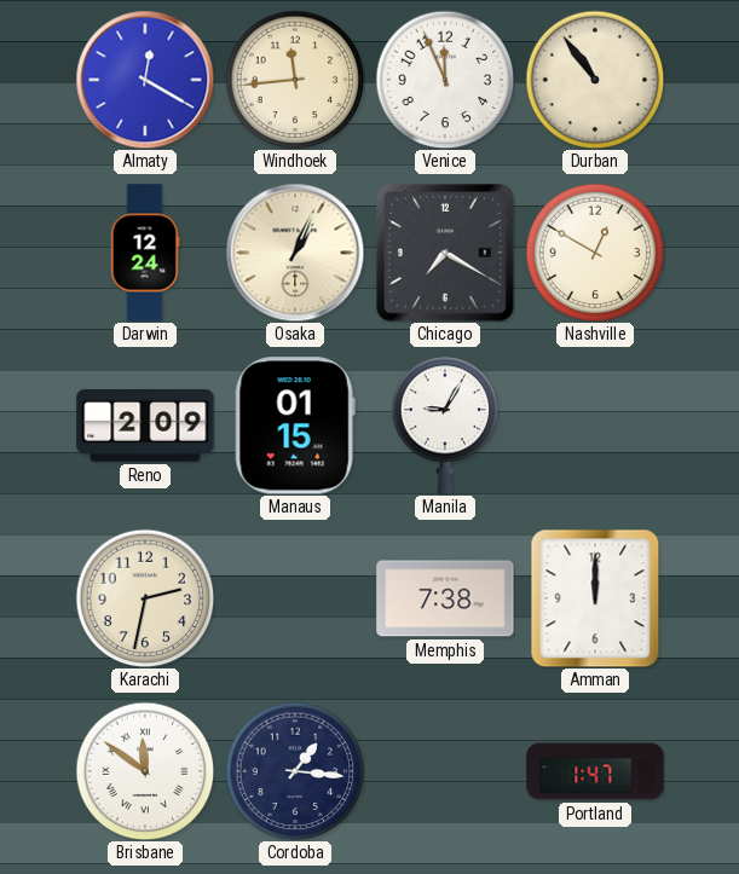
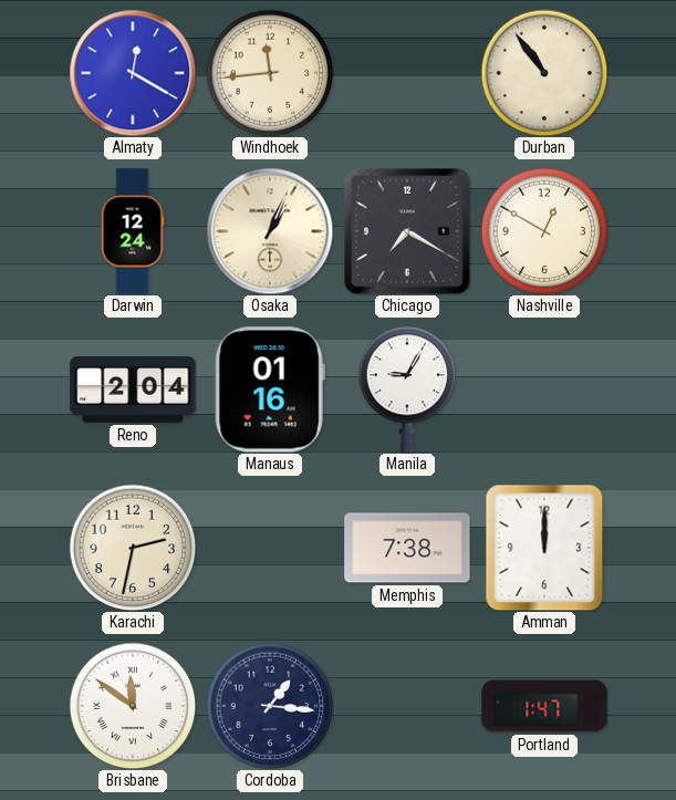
Venice: 11:56 -> none
Reno: 2:09 -> 2:04
Manaus: 01:15 -> 01:16
